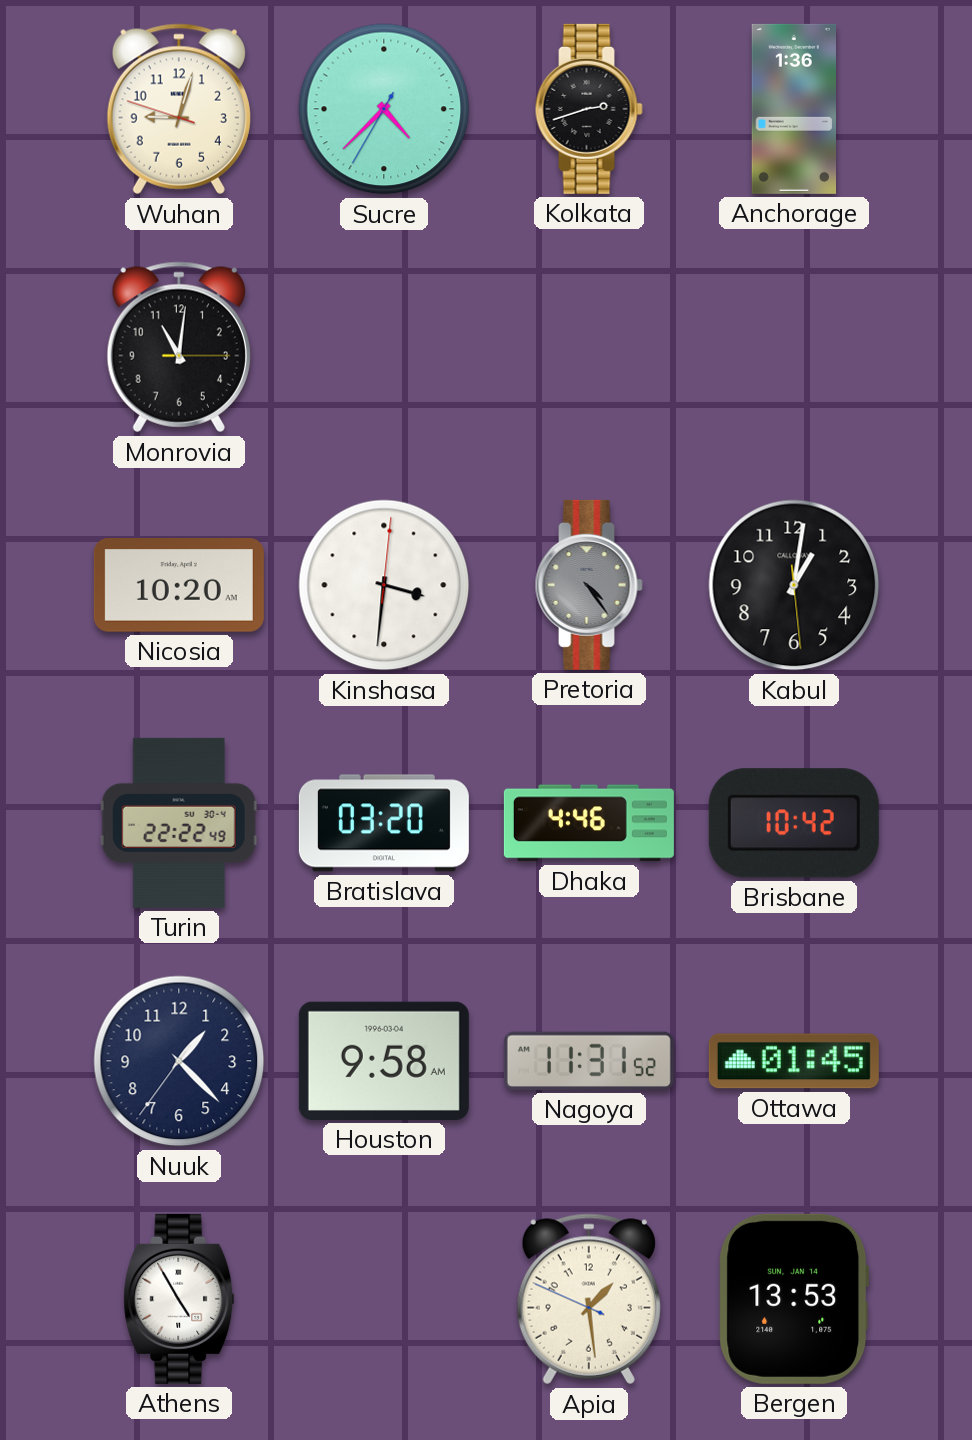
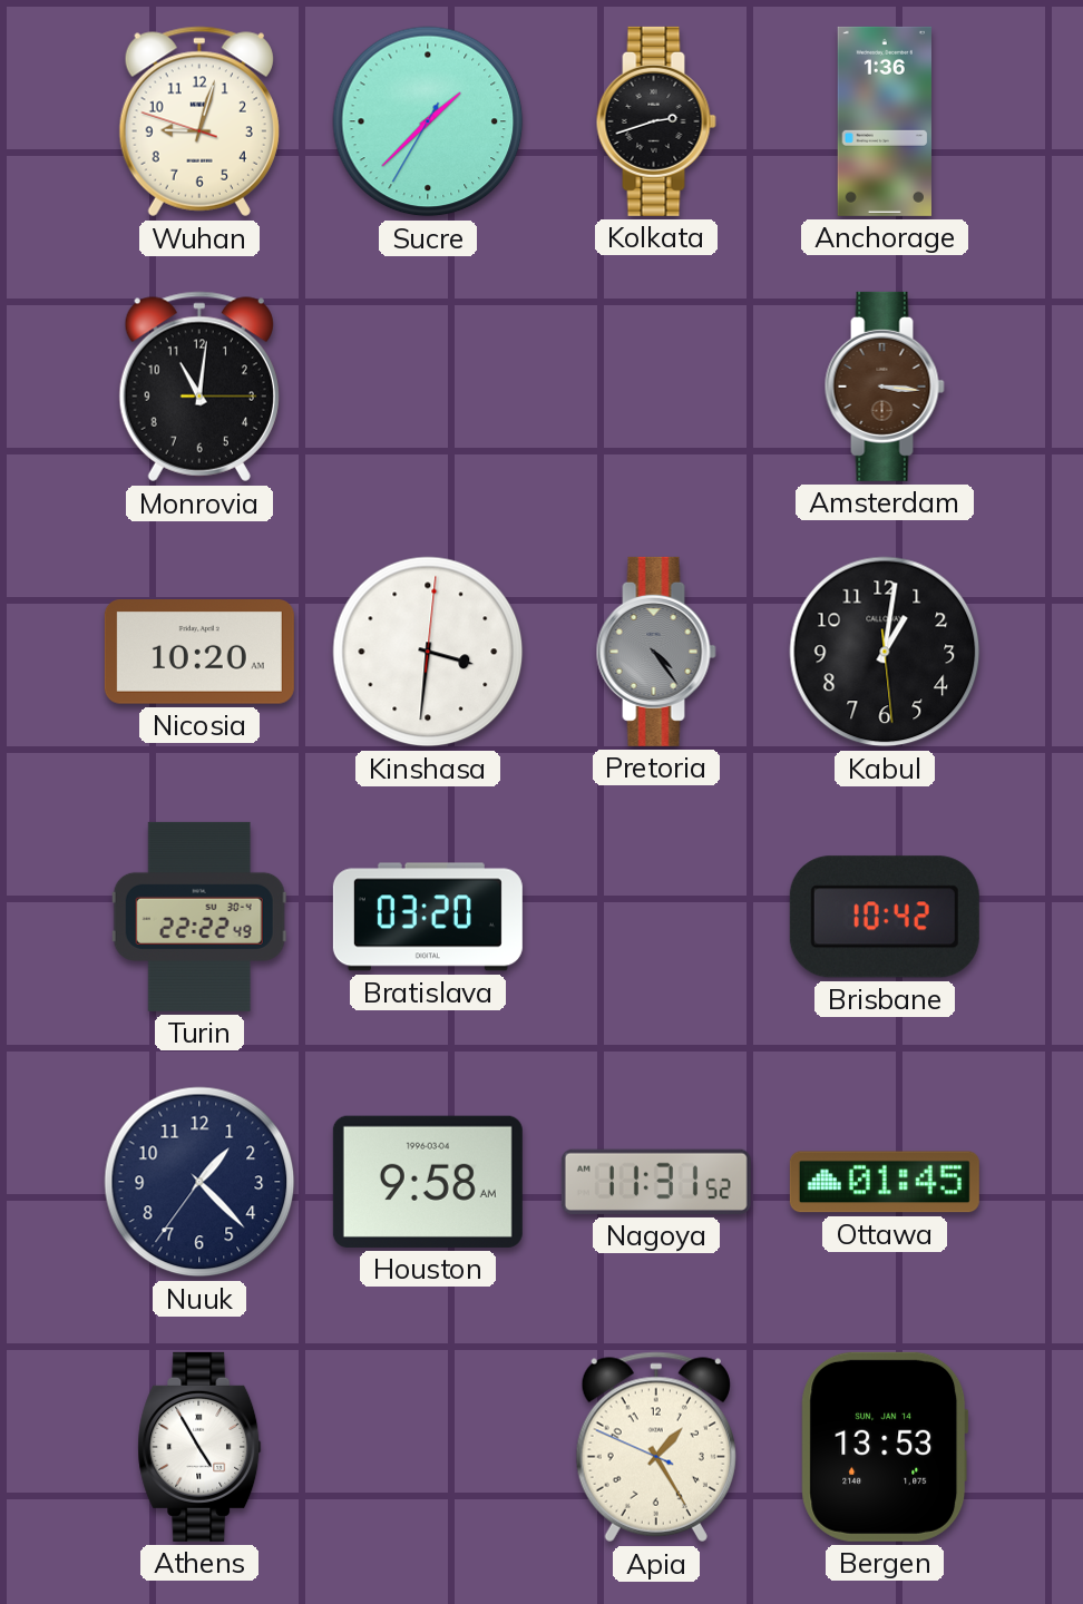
Sucre: 4:37 -> 1:37
Amsterdam: none -> 3:16
Dhaka: 4:46 -> none
Apia: 1:28 -> 1:24
